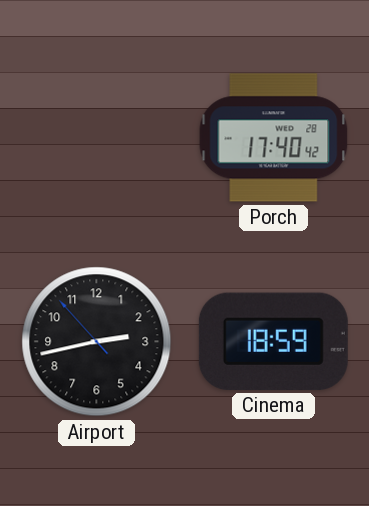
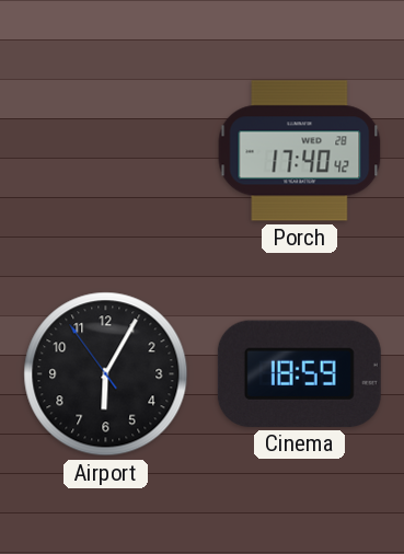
Airport: 2:42 -> 6:04
